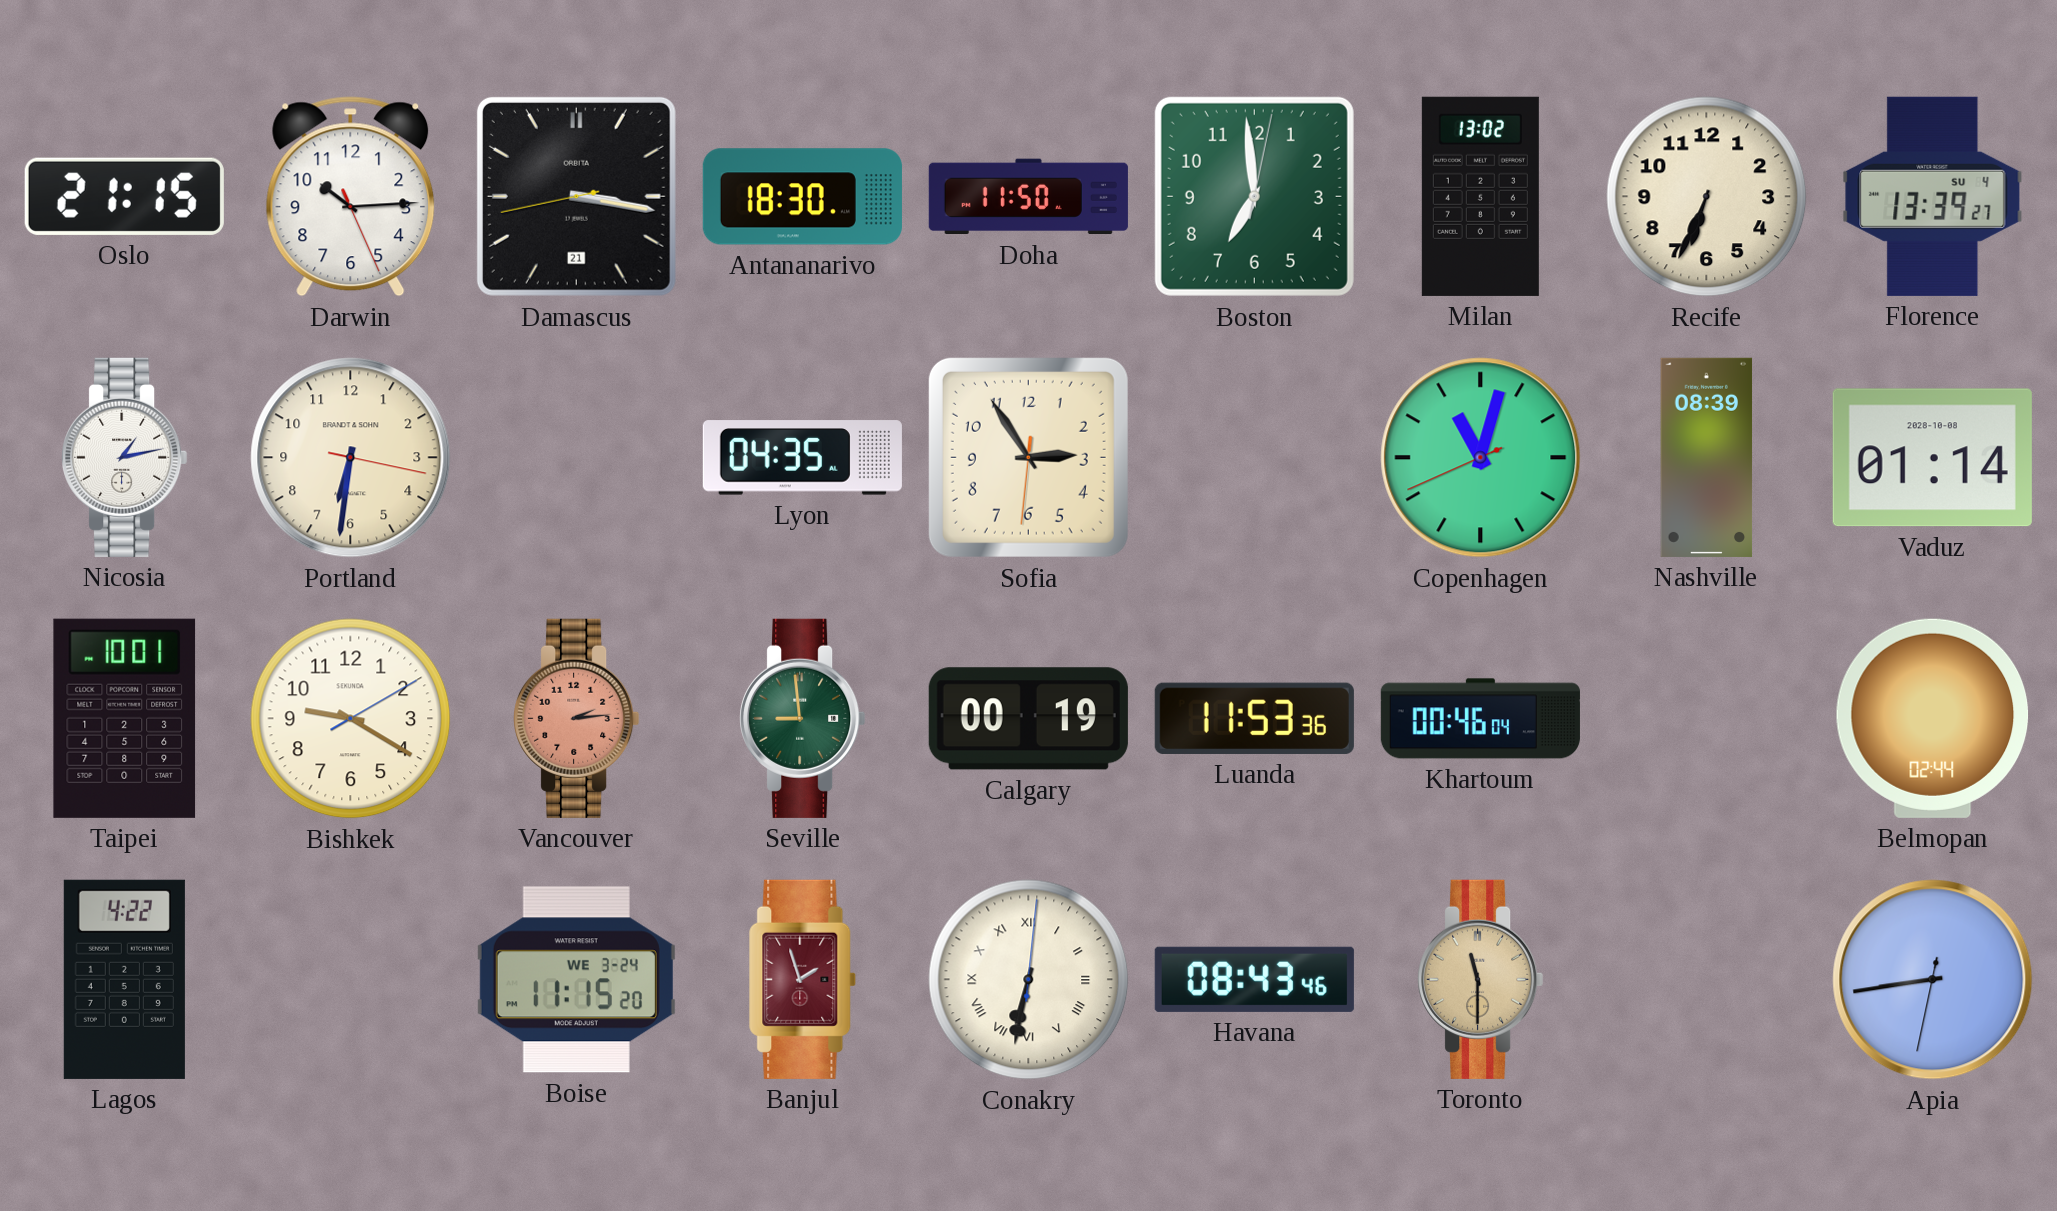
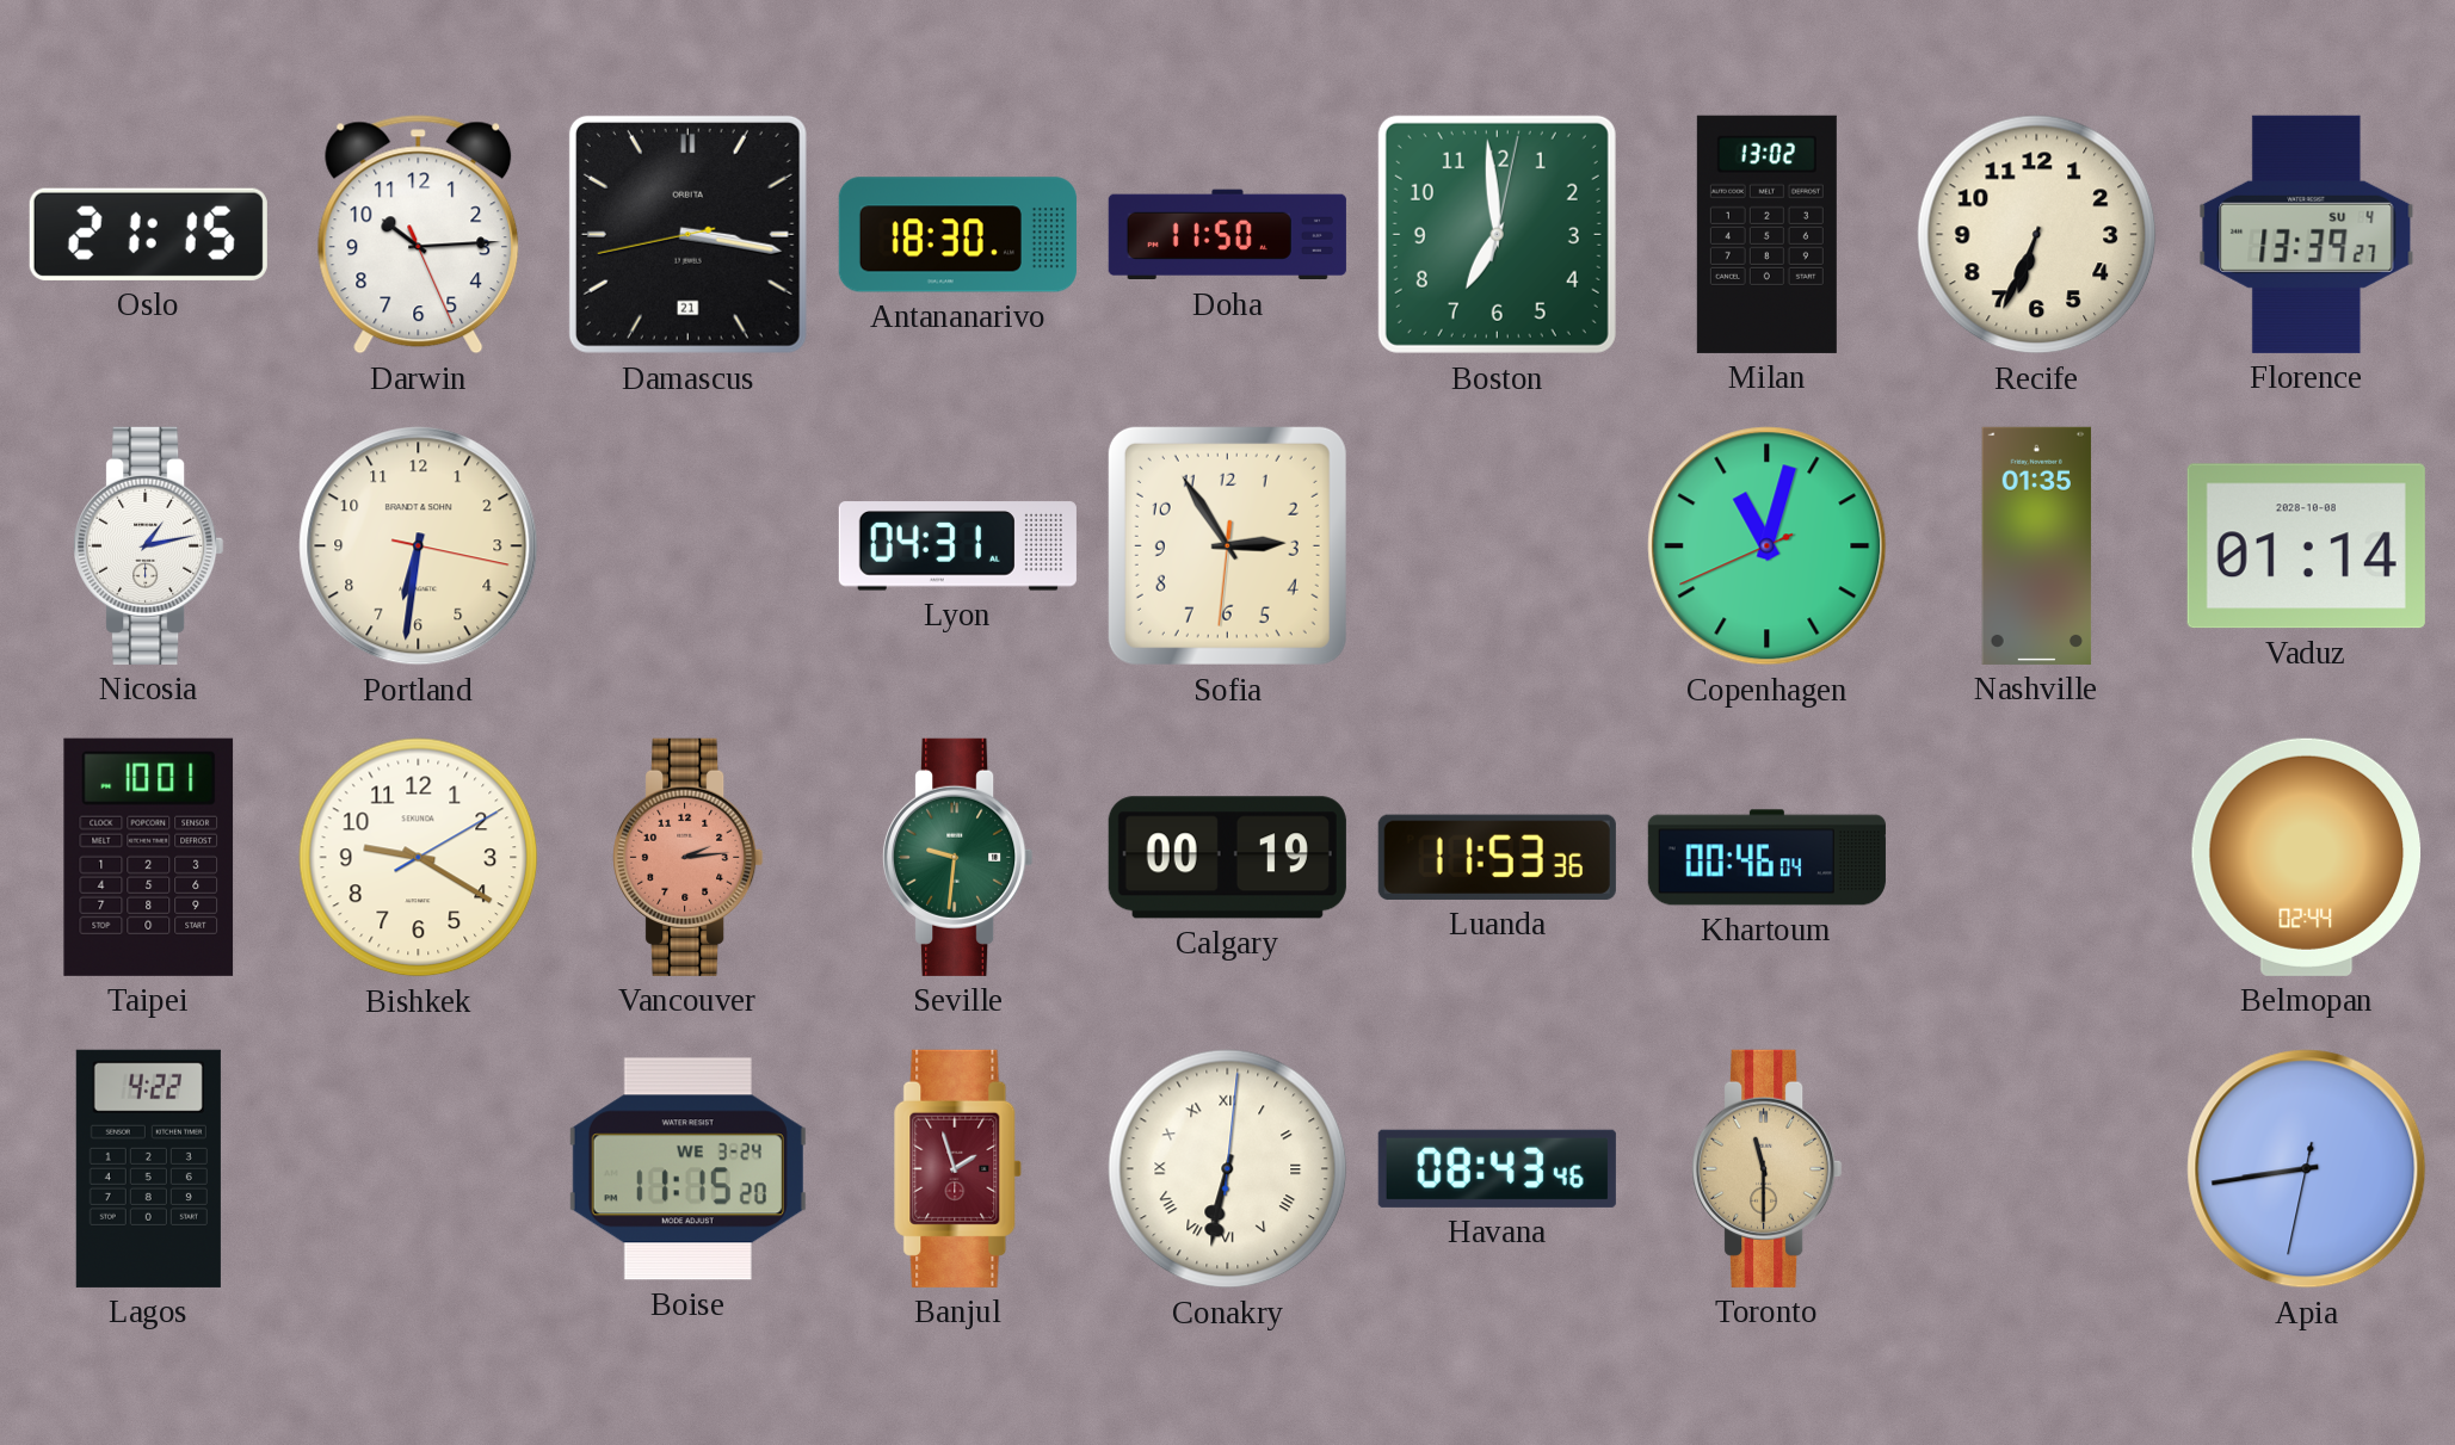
Lyon: 04:35 -> 04:31
Nashville: 08:39 -> 01:35
Seville: 8:59 -> 9:31
